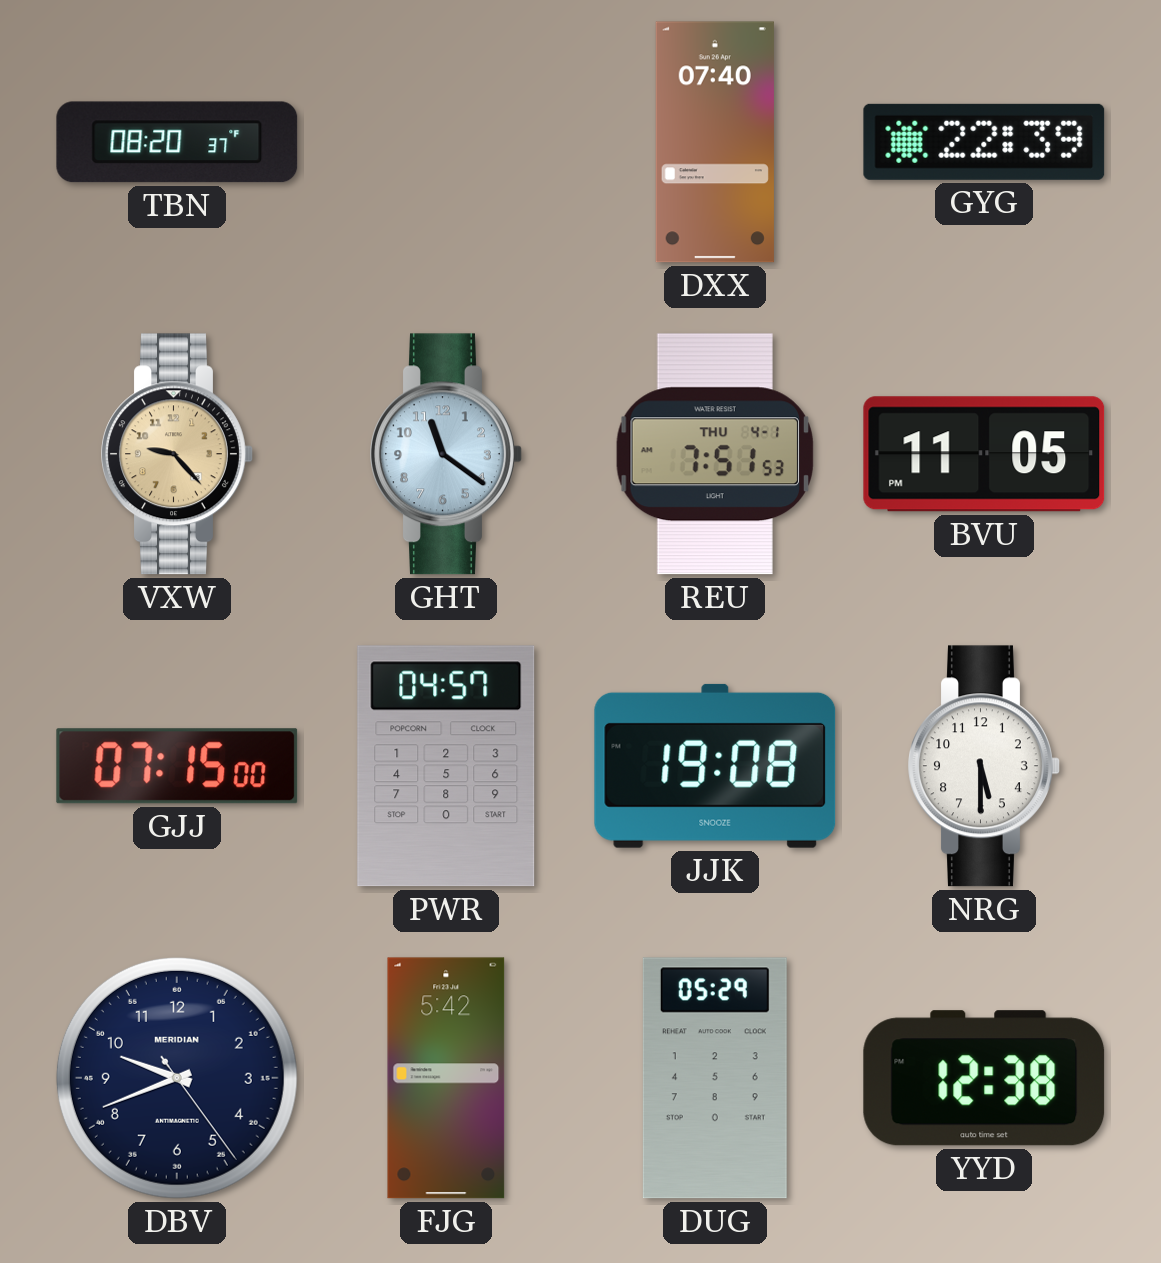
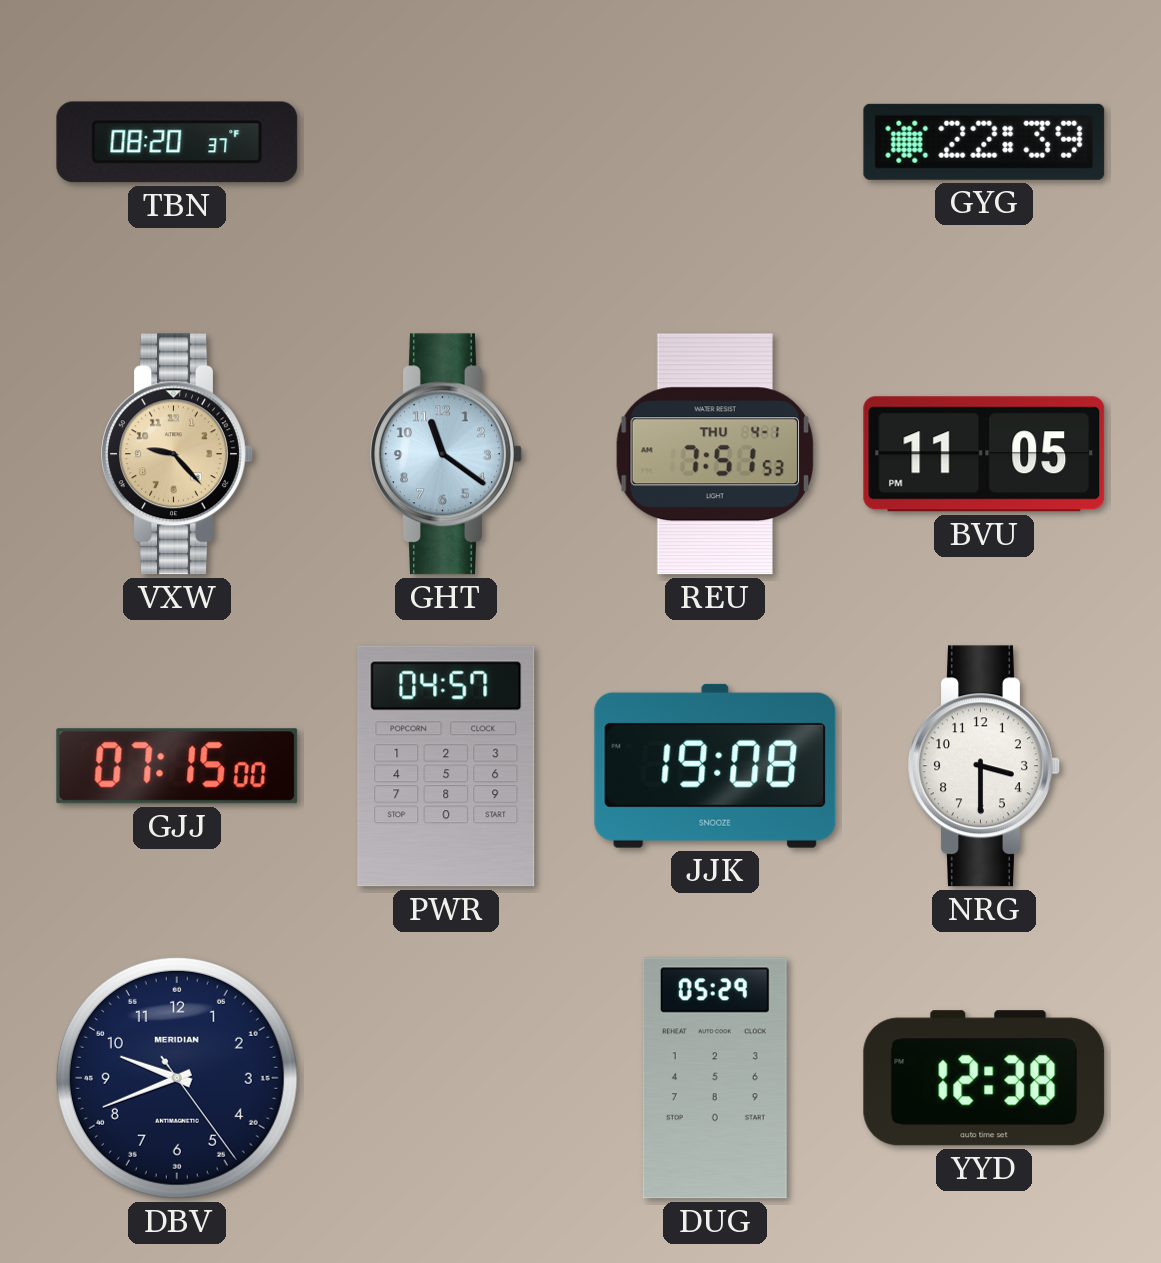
DXX: 07:40 -> none
NRG: 5:30 -> 3:30
FJG: 5:42 -> none
